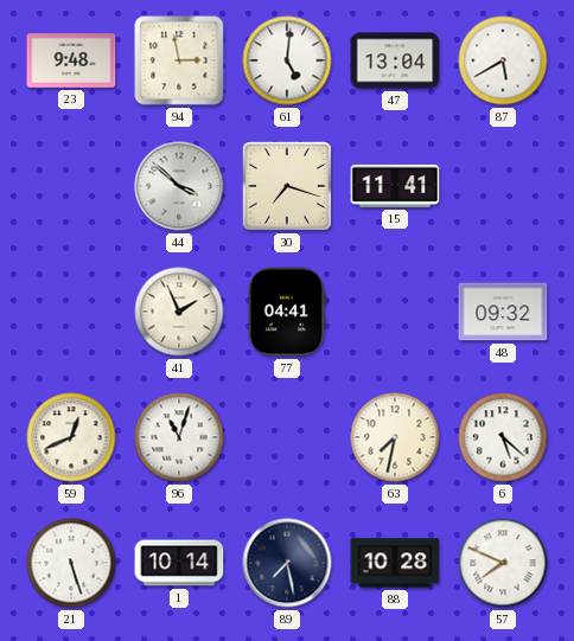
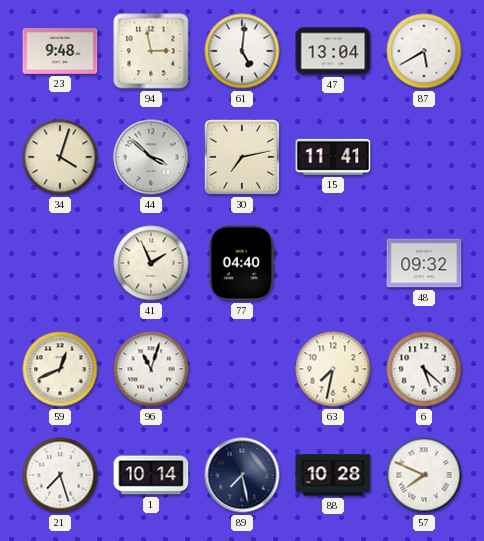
34: none -> 4:03
30: 7:18 -> 7:13
77: 04:41 -> 04:40
21: 5:27 -> 7:27
